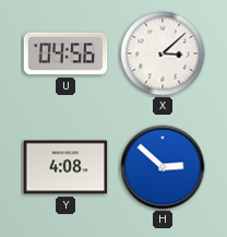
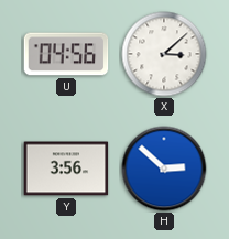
Y: 4:08 -> 3:56
